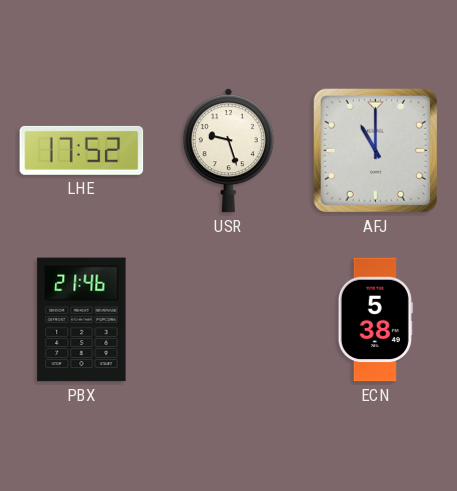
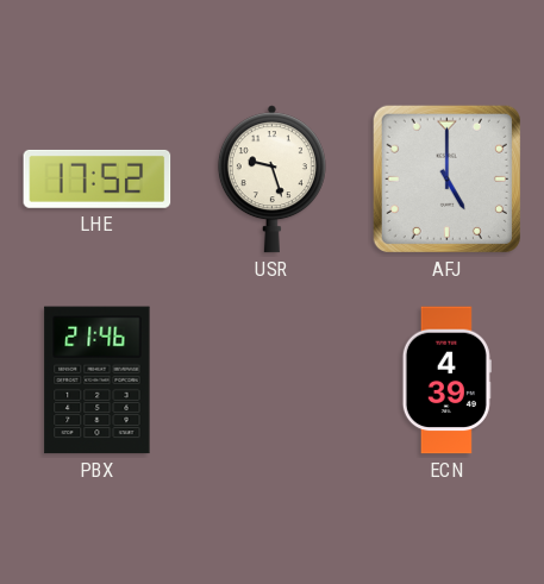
AFJ: 11:00 -> 5:00
ECN: 5:38 -> 4:39
